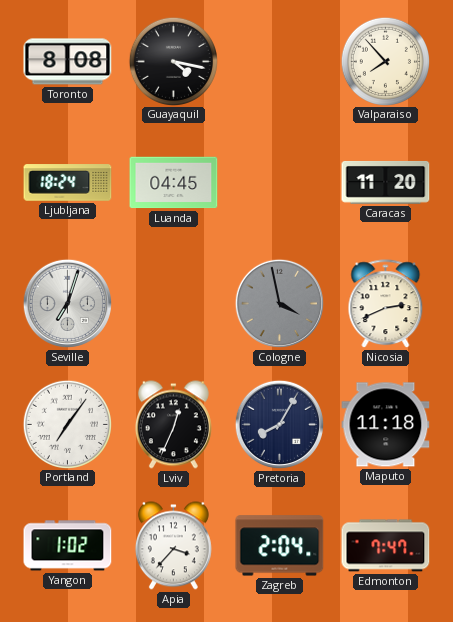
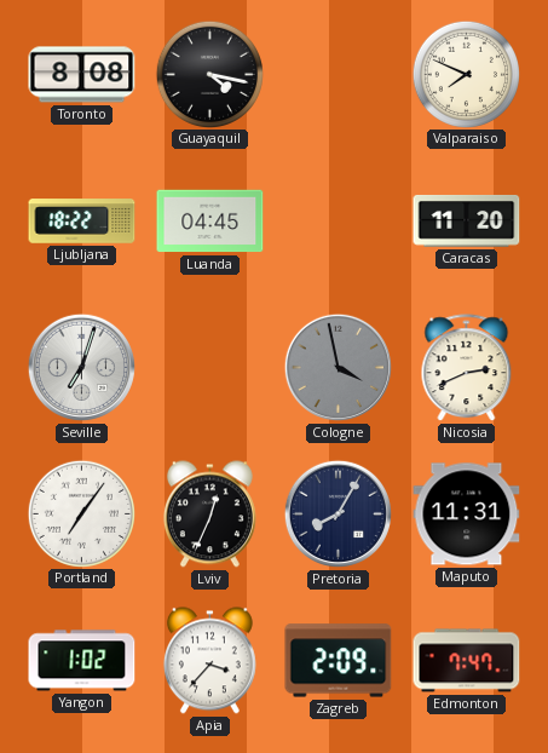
Valparaiso: 7:53 -> 7:49
Ljubljana: 18:24 -> 18:22
Maputo: 11:18 -> 11:31
Zagreb: 2:04 -> 2:09
